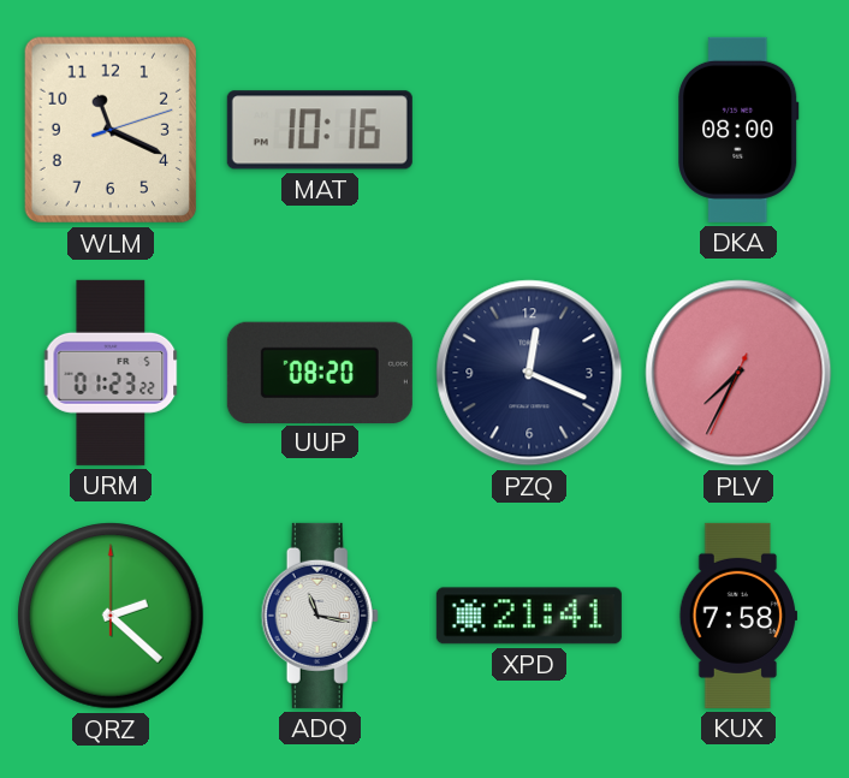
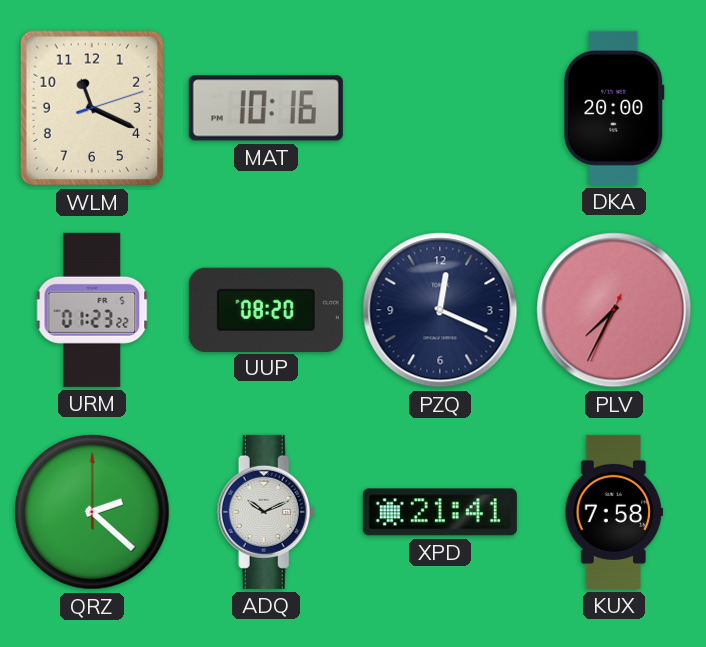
DKA: 08:00 -> 20:00
ADQ: 11:17 -> 10:11
